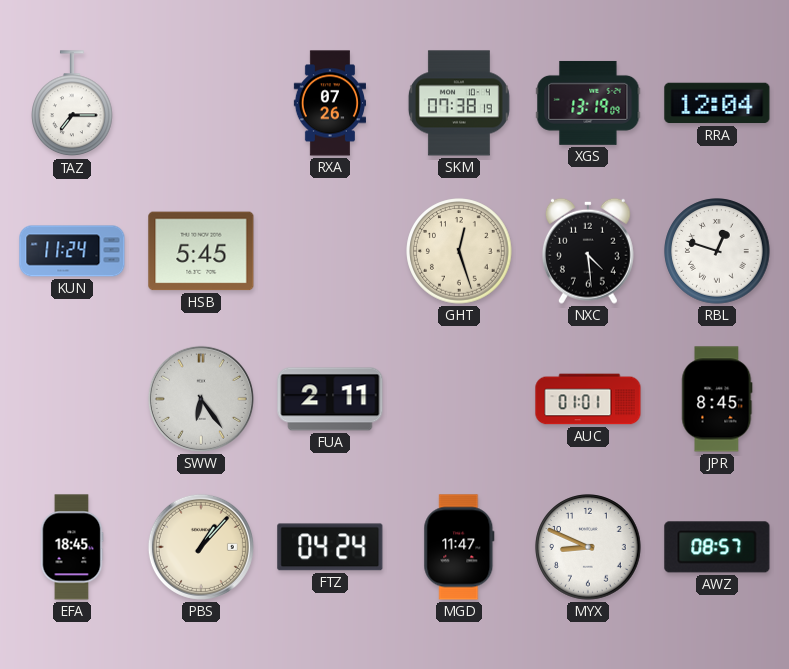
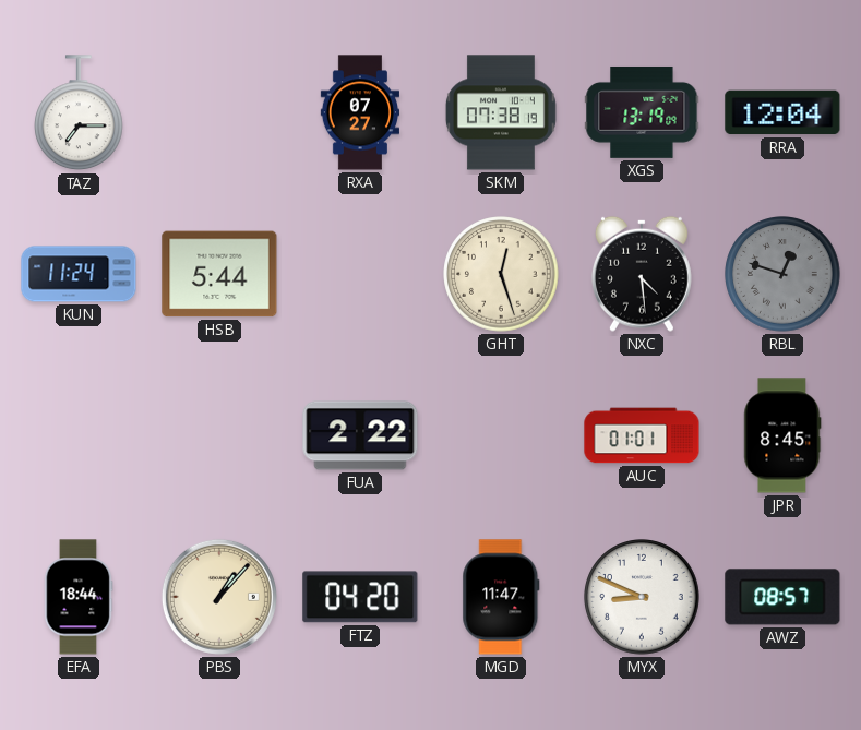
RXA: 07:26 -> 07:27
HSB: 5:45 -> 5:44
RBL dial: white -> grey
SWW: 6:24 -> none
FUA: 2:11 -> 2:22
EFA: 18:45 -> 18:44
FTZ: 04:24 -> 04:20
